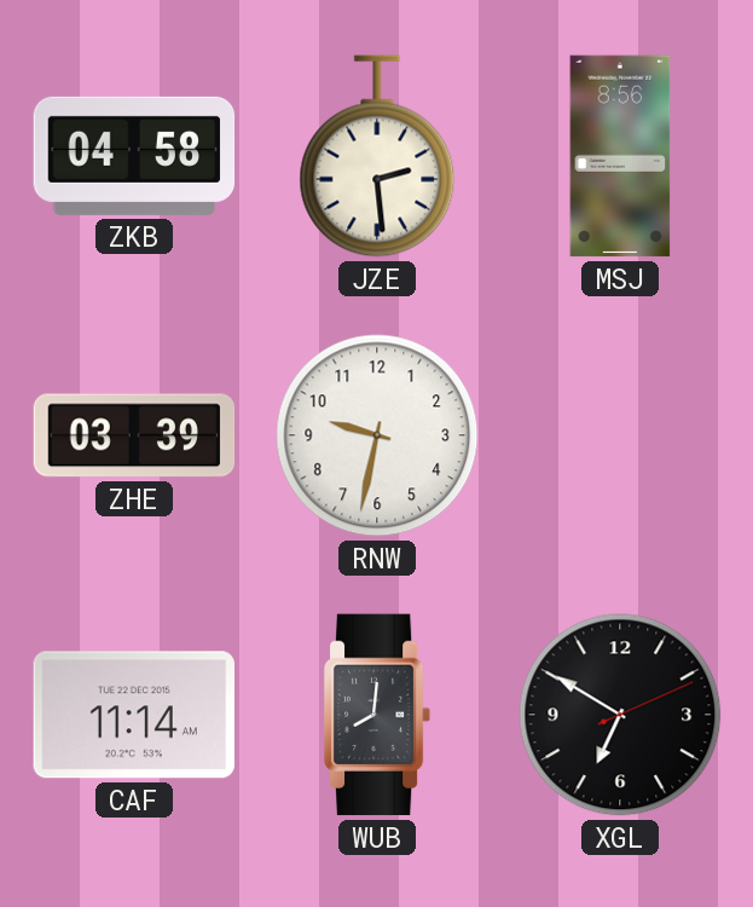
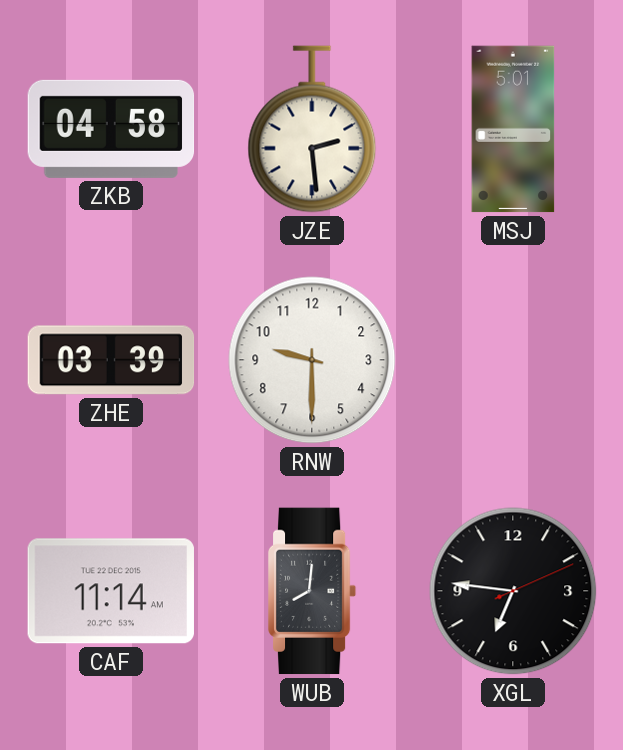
MSJ: 8:56 -> 5:01
RNW: 9:32 -> 9:30
XGL: 6:50 -> 6:46
